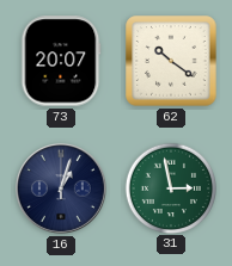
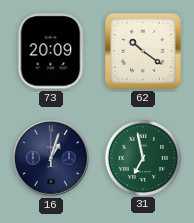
73: 20:07 -> 20:09
31: 2:58 -> 6:58
